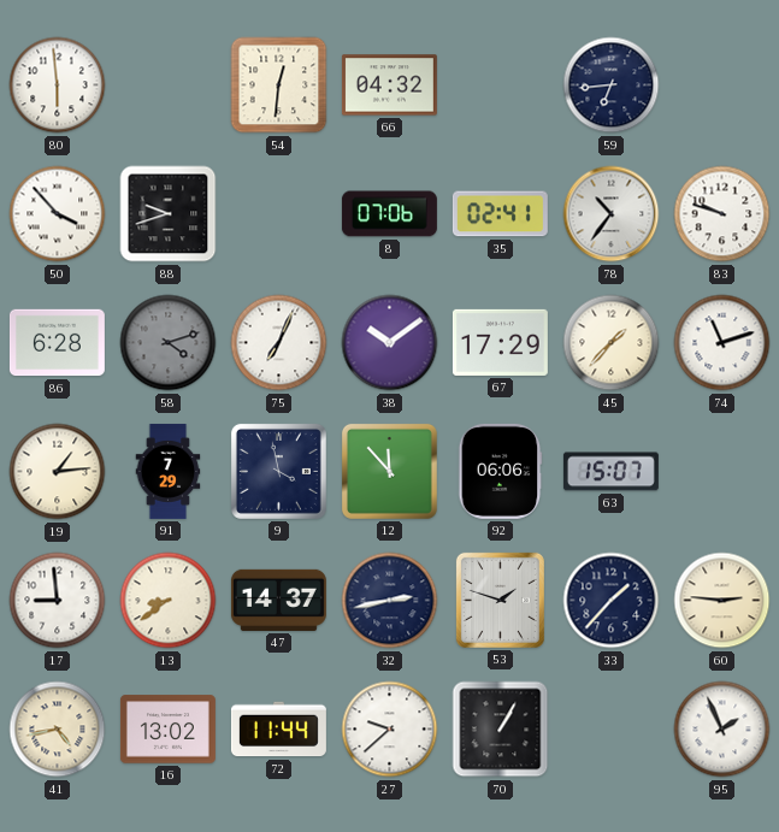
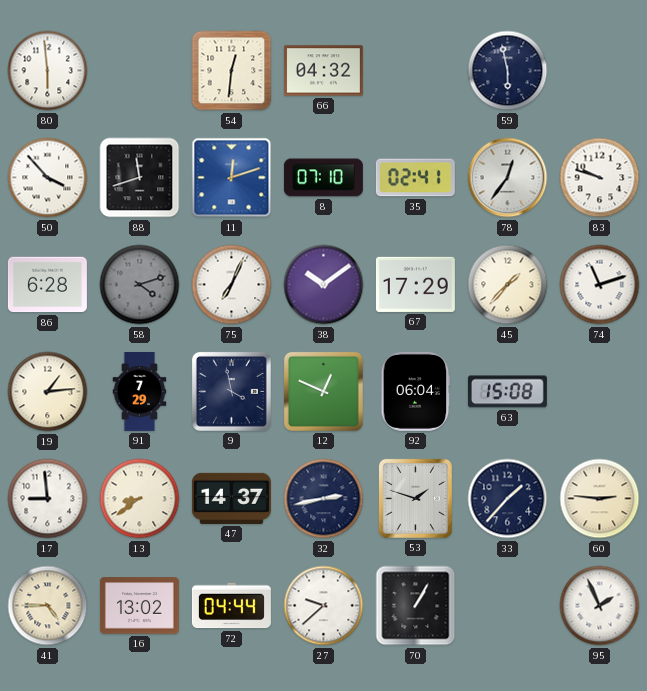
59: 6:44 -> 5:58
88: 9:42 -> 11:42
11: none -> 12:12
8: 07:06 -> 07:10
78: 10:36 -> 12:36
12: 11:53 -> 12:49
92: 06:06 -> 06:04
63: 15:07 -> 15:08
41: 4:43 -> 4:45
72: 11:44 -> 04:44
